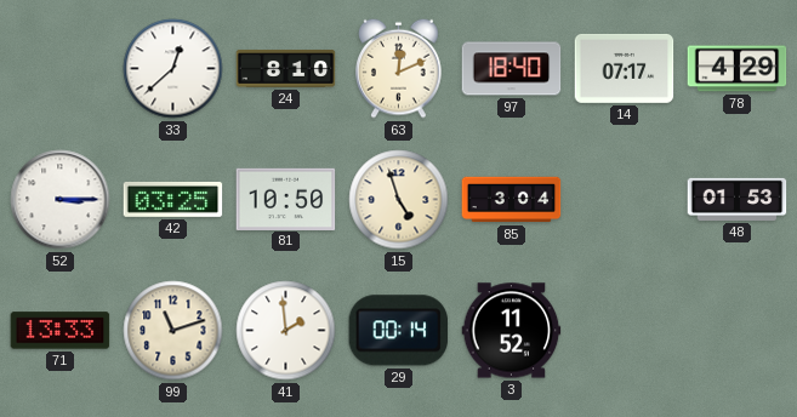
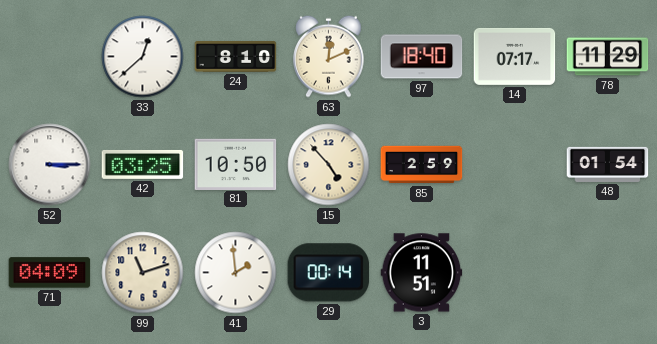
78: 4:29 -> 11:29
15: 4:57 -> 4:53
85: 3:04 -> 2:59
48: 01:53 -> 01:54
71: 13:33 -> 04:09
3: 11:52 -> 11:51
